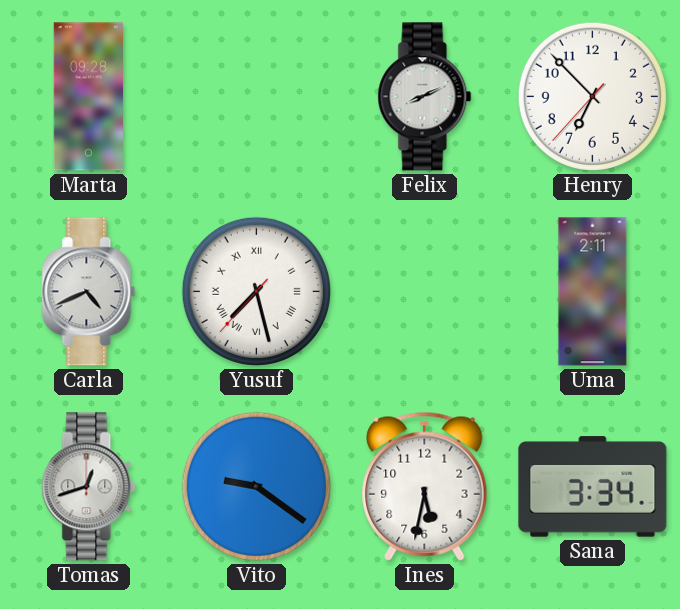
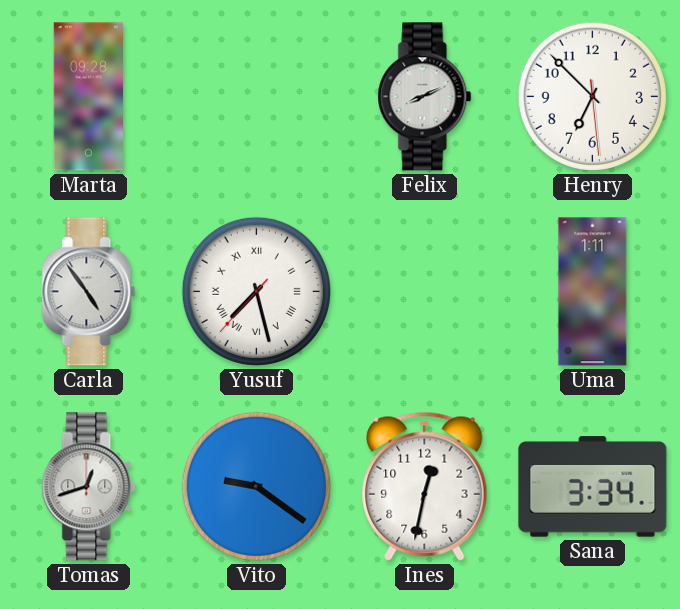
Henry: 6:52:37 -> 6:52:29
Carla: 4:41 -> 4:54
Uma: 2:11 -> 1:11
Ines: 5:32 -> 12:32
